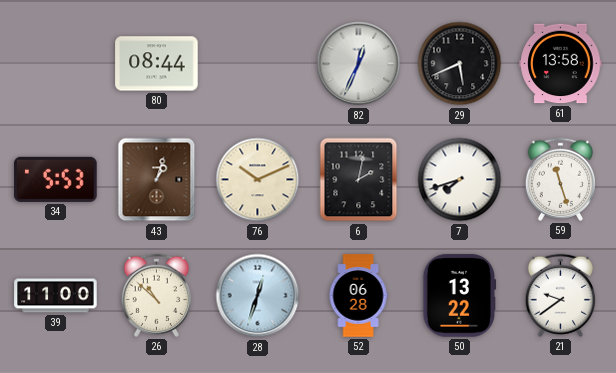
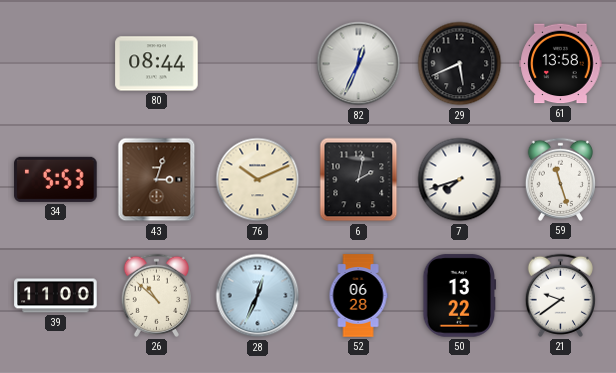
43: 1:03 -> 3:03
28: 12:33 -> 12:34
